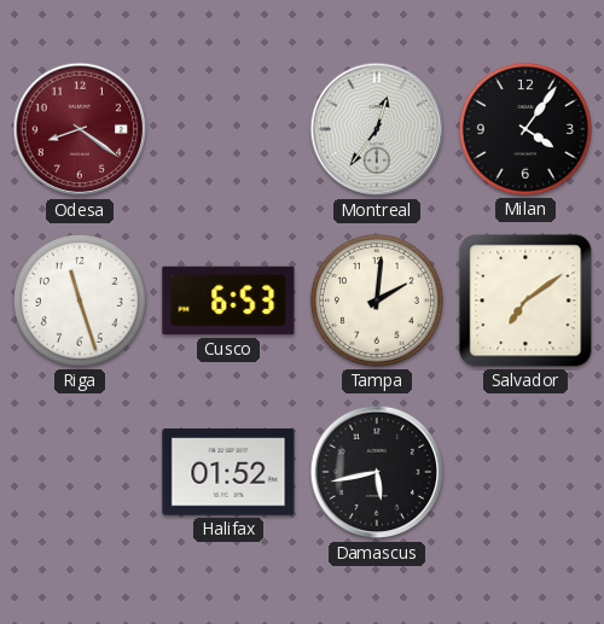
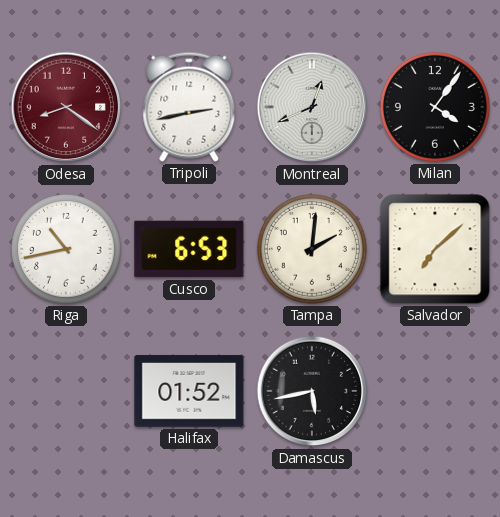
Tripoli: none -> 2:43
Montreal: 12:36 -> 12:41
Riga: 11:27 -> 10:43
Salvador: 7:09 -> 7:08
